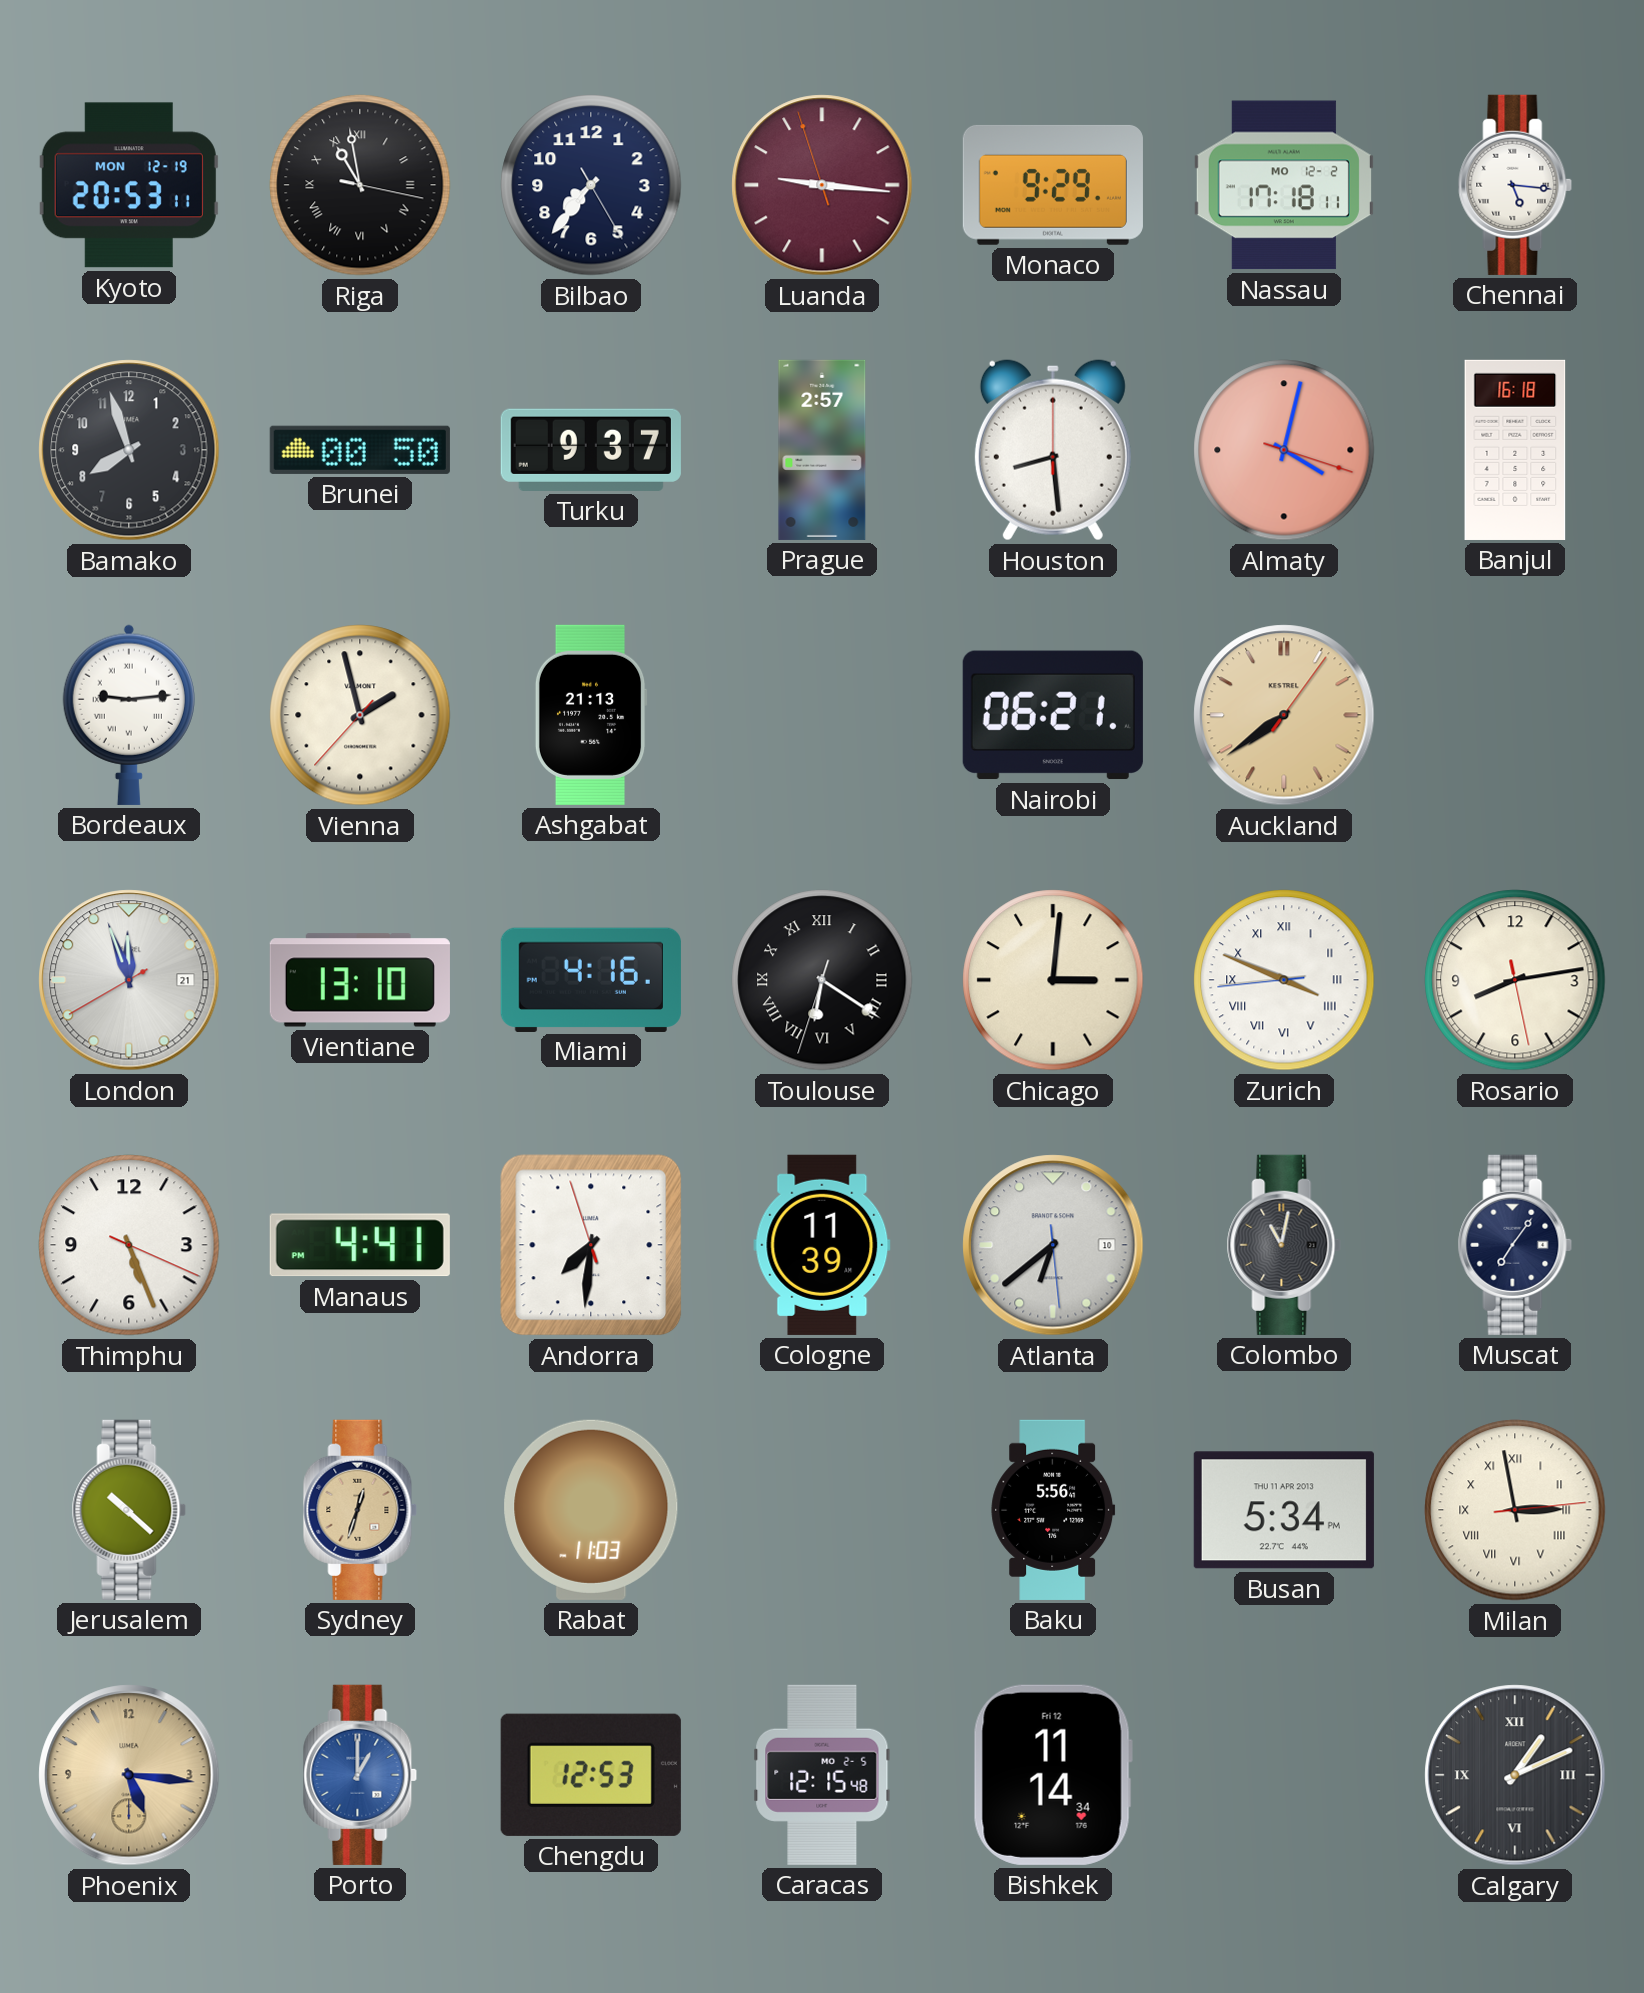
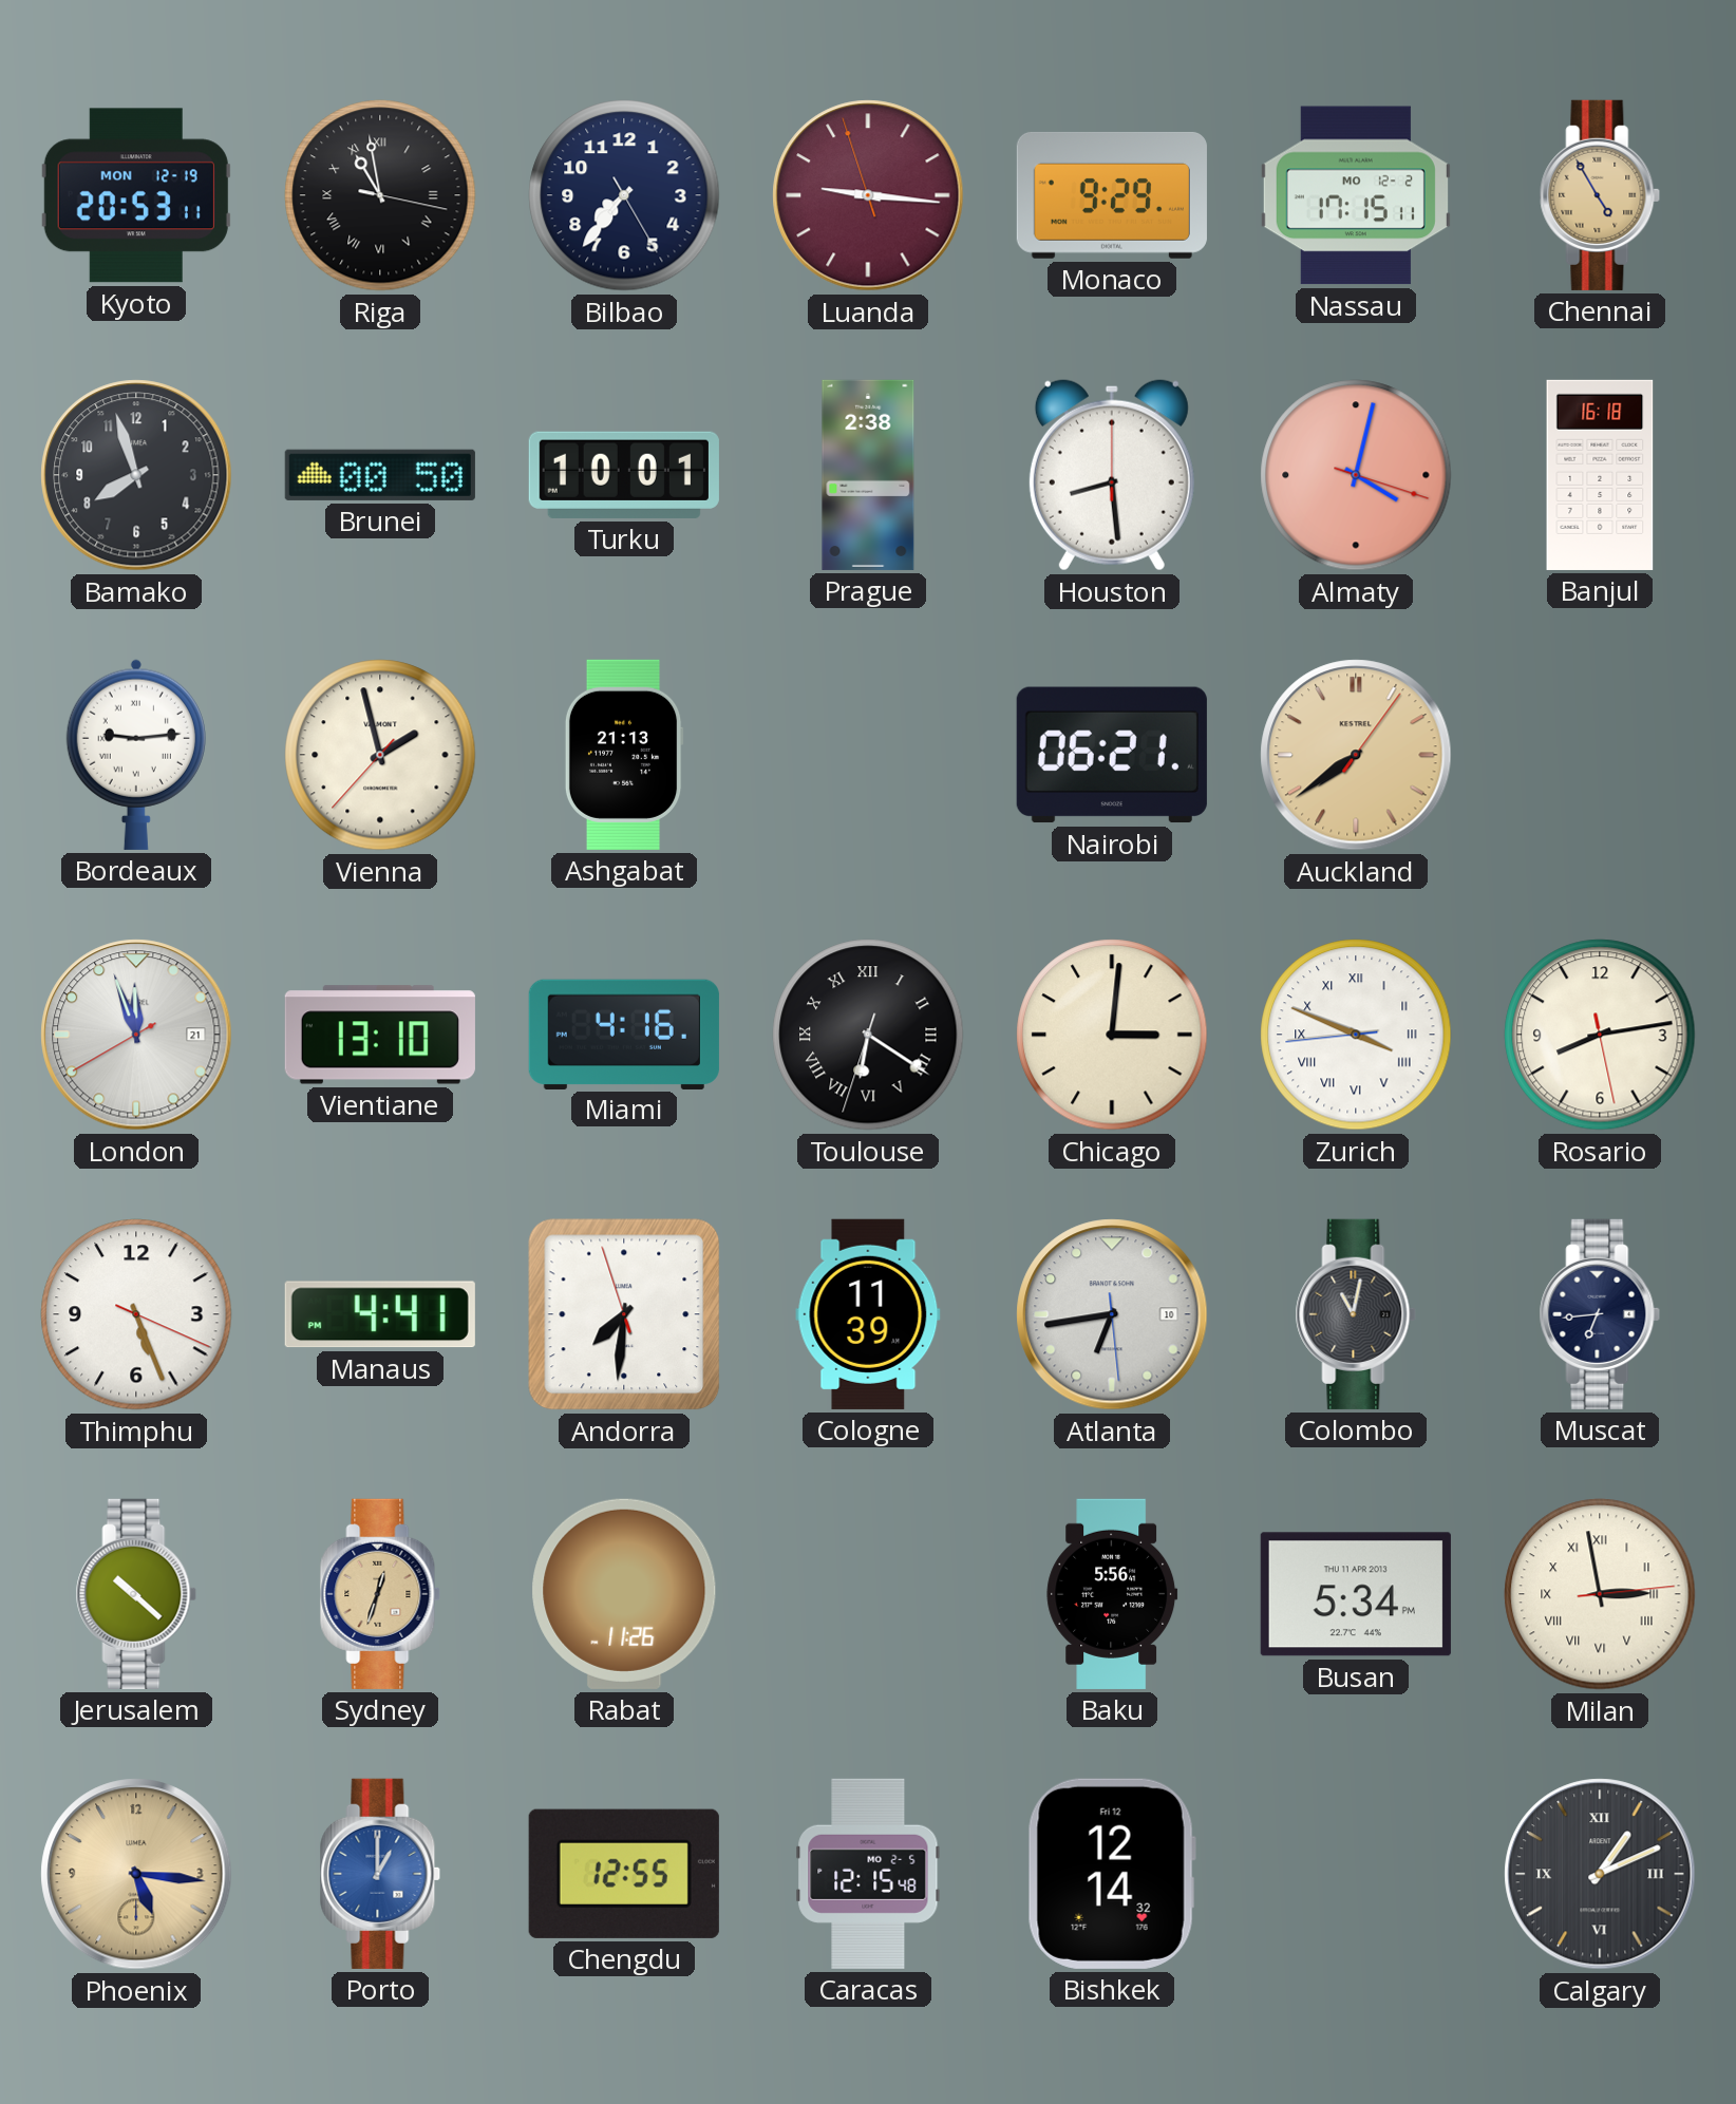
Nassau: 17:18 -> 17:15
Chennai: 5:16 -> 4:55
Chennai dial: white -> champagne
Turku: 9:37 -> 10:01
Prague: 2:57 -> 2:38
Atlanta: 6:38 -> 6:43
Muscat: 7:06 -> 6:44
Rabat: 11:03 -> 11:26
Chengdu: 12:53 -> 12:55
Bishkek: 11:14 -> 12:14
